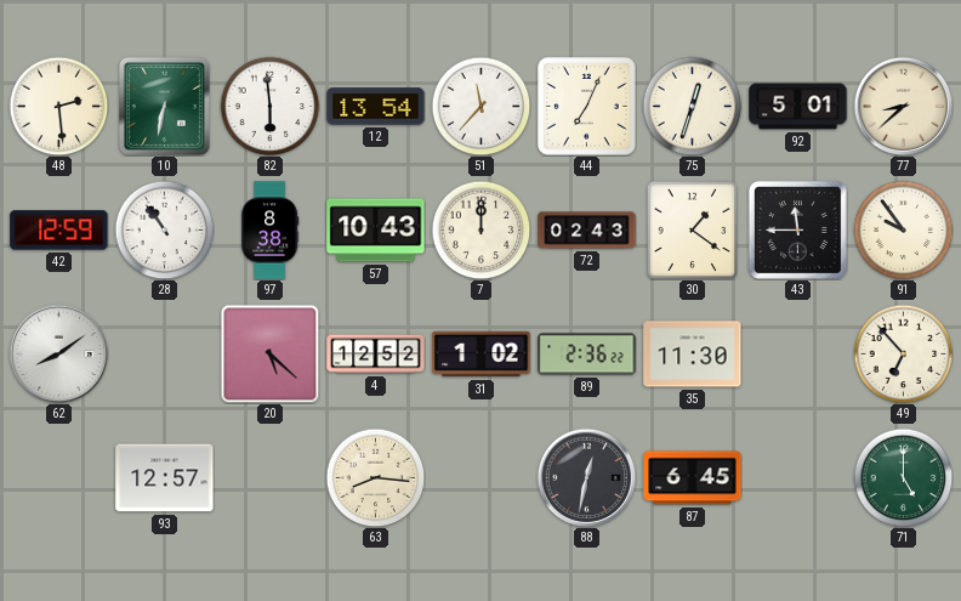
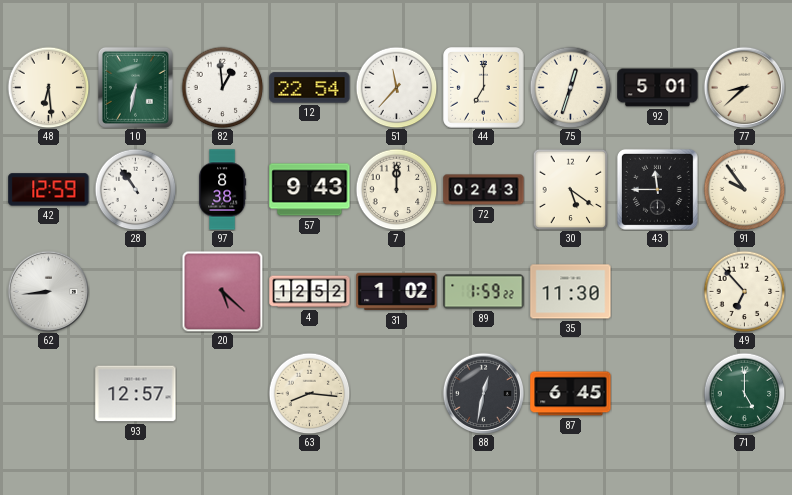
48: 2:29 -> 6:29
82: 5:59 -> 12:59
12: 13:54 -> 22:54
44: 7:04 -> 7:00
57: 10:43 -> 9:43
30: 1:21 -> 5:21
62: 8:09 -> 8:44
89: 2:36 -> 1:59
